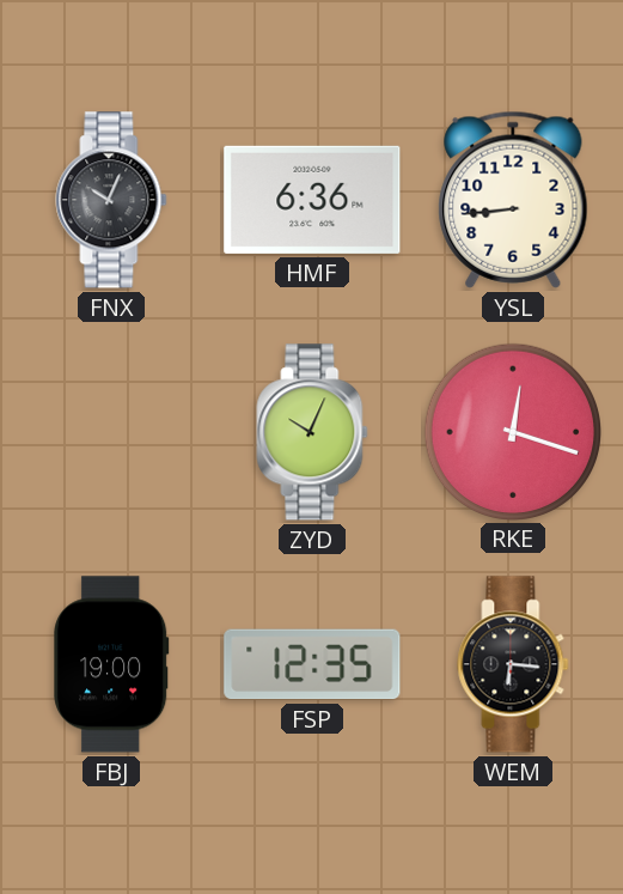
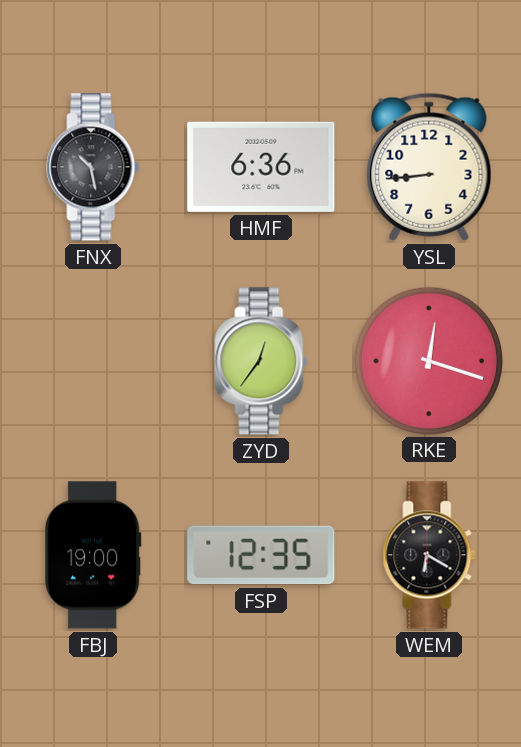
FNX: 10:04 -> 10:28
ZYD: 10:04 -> 12:36
WEM: 6:16 -> 6:20
